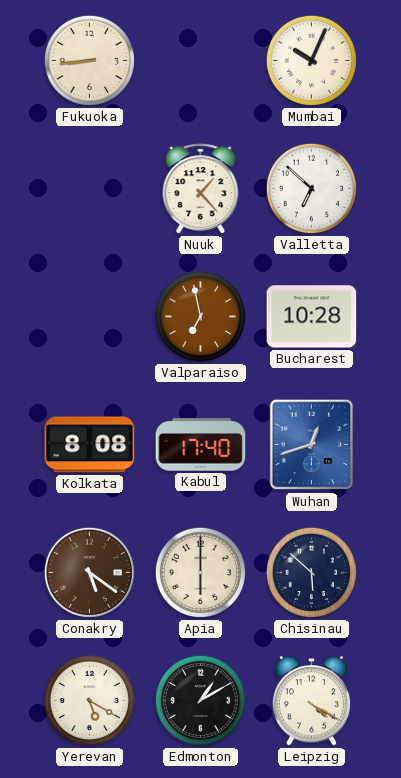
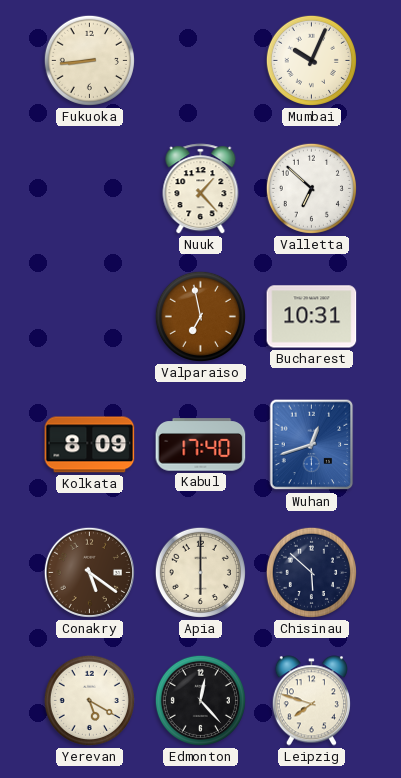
Bucharest: 10:28 -> 10:31
Kolkata: 8:08 -> 8:09
Edmonton: 1:10 -> 12:23
Leipzig: 4:20 -> 7:48
